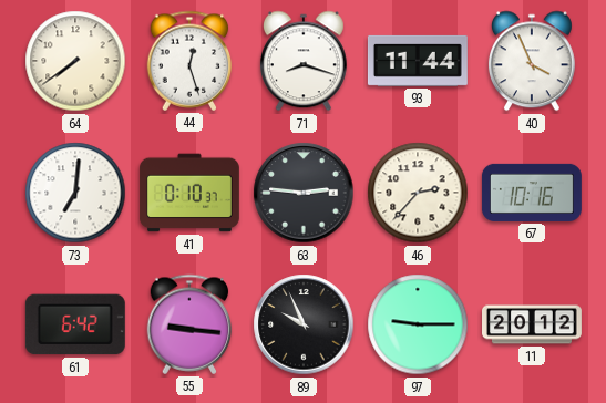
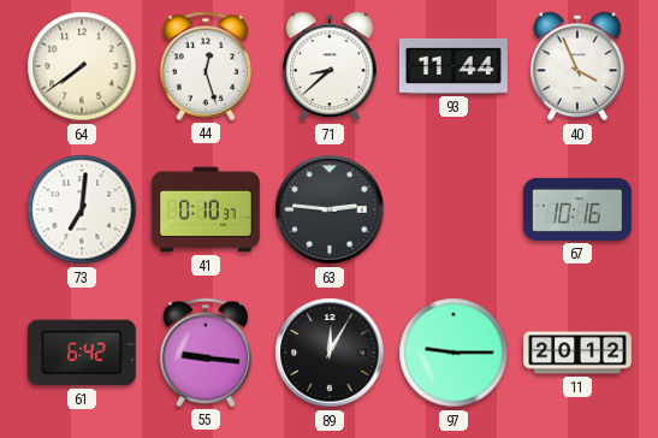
71: 8:18 -> 8:38
46: 2:37 -> none
89: 9:56 -> 12:05
